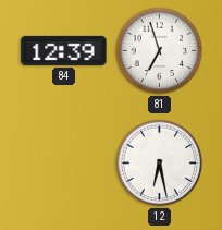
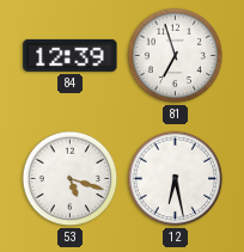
53: none -> 5:18
